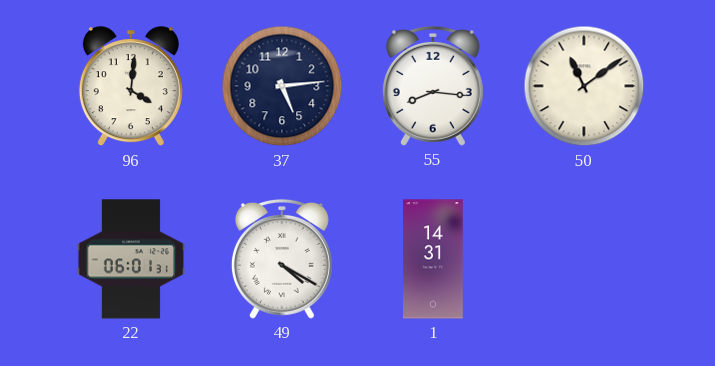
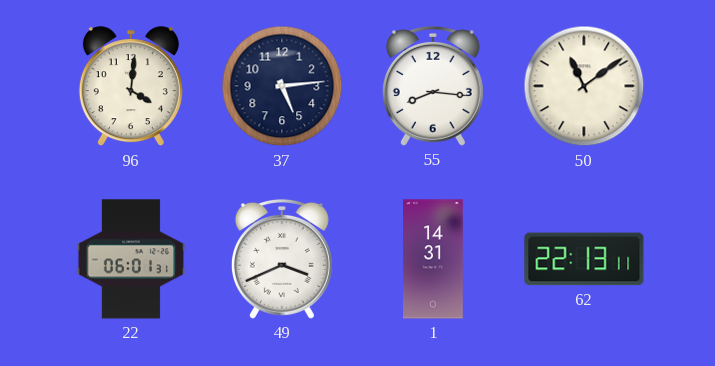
49: 4:20 -> 3:41
62: none -> 22:13
